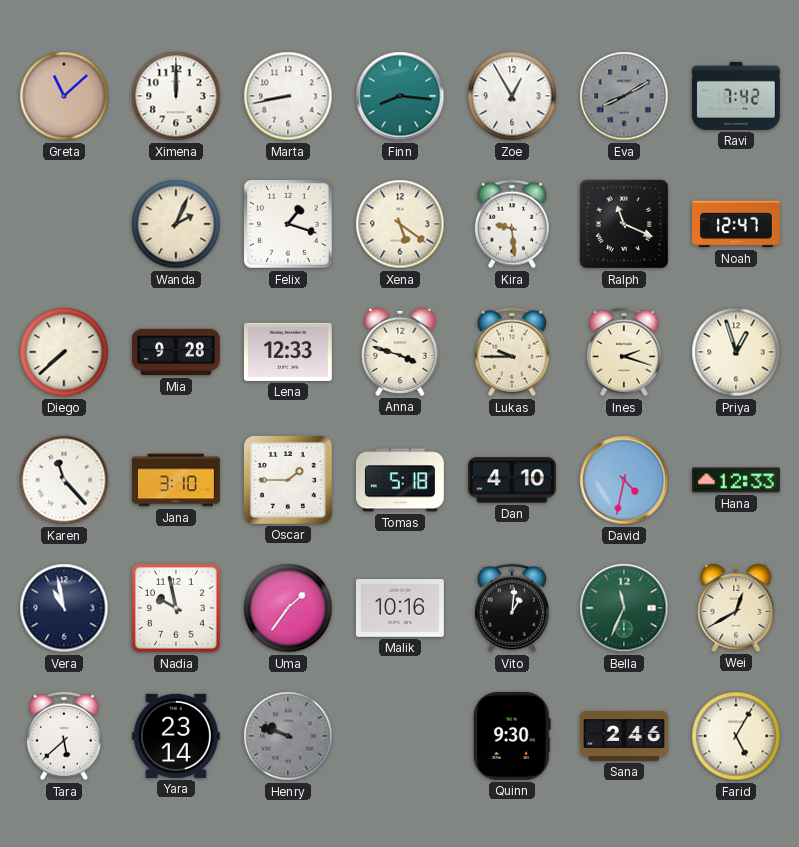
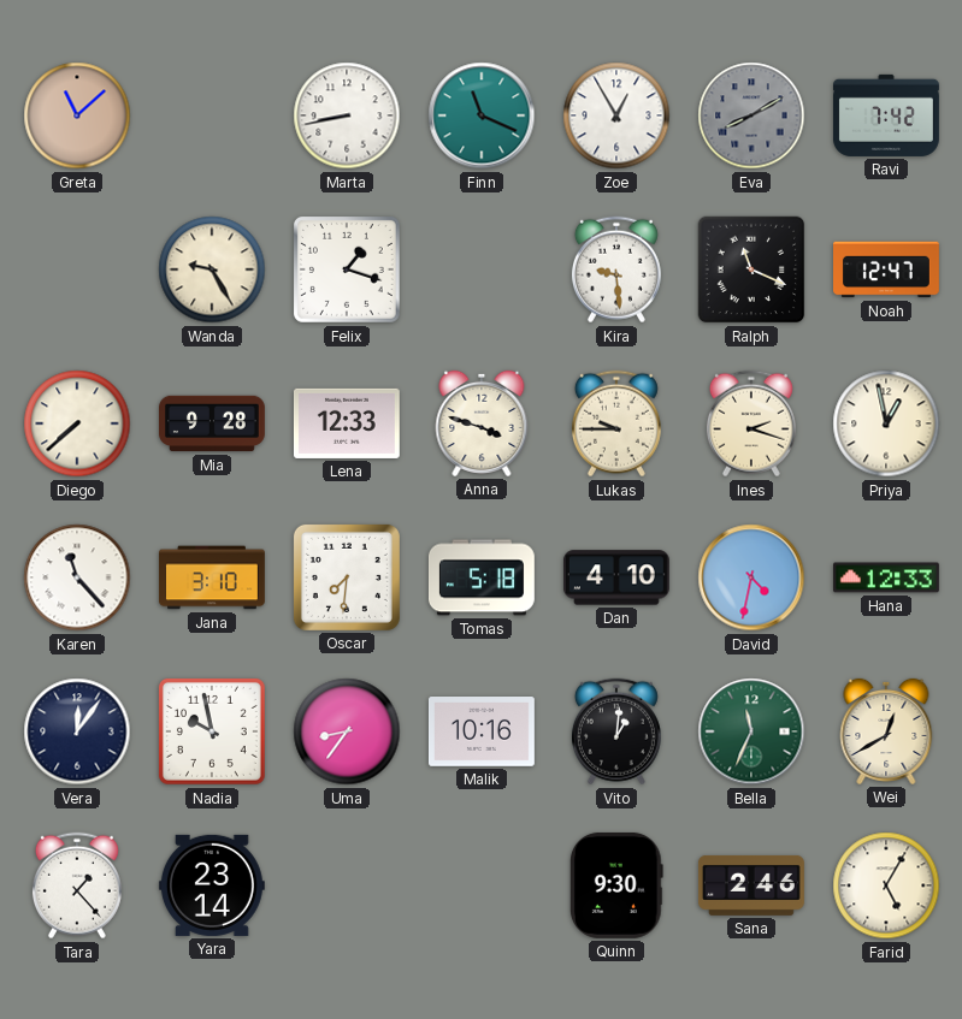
Ximena: 12:00 -> none
Finn: 8:16 -> 11:19
Wanda: 2:04 -> 9:25
Xena: 5:21 -> none
Priya: 12:57 -> 12:58
Oscar: 1:45 -> 7:31
Vera: 10:58 -> 12:06
Uma: 1:36 -> 8:36
Tara: 5:38 -> 1:23
Henry: 9:48 -> none
